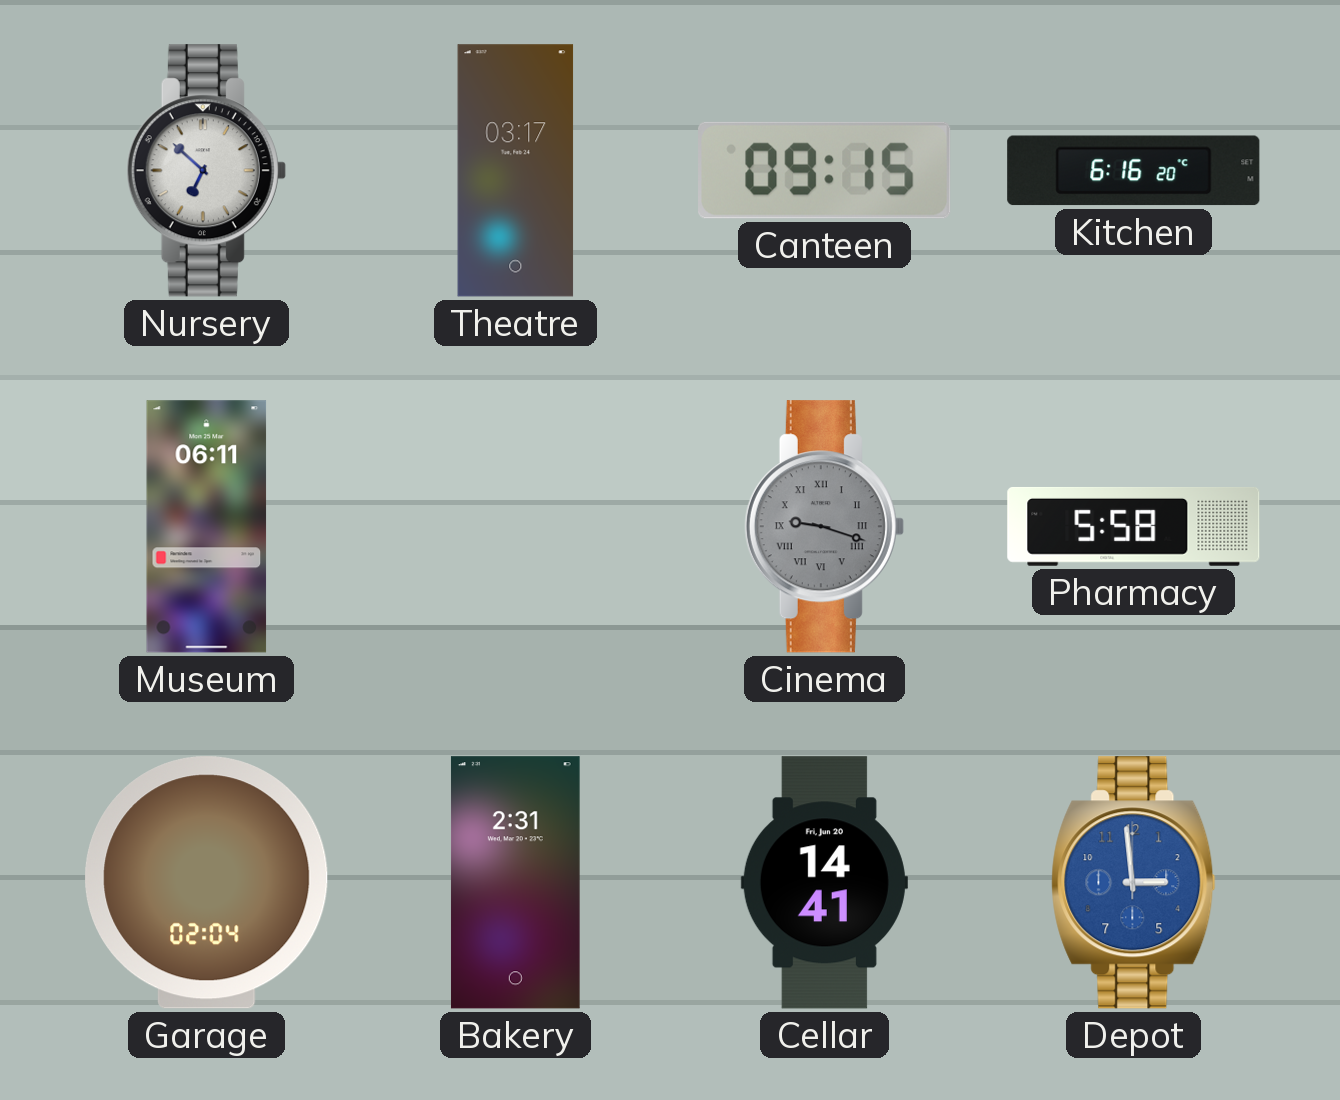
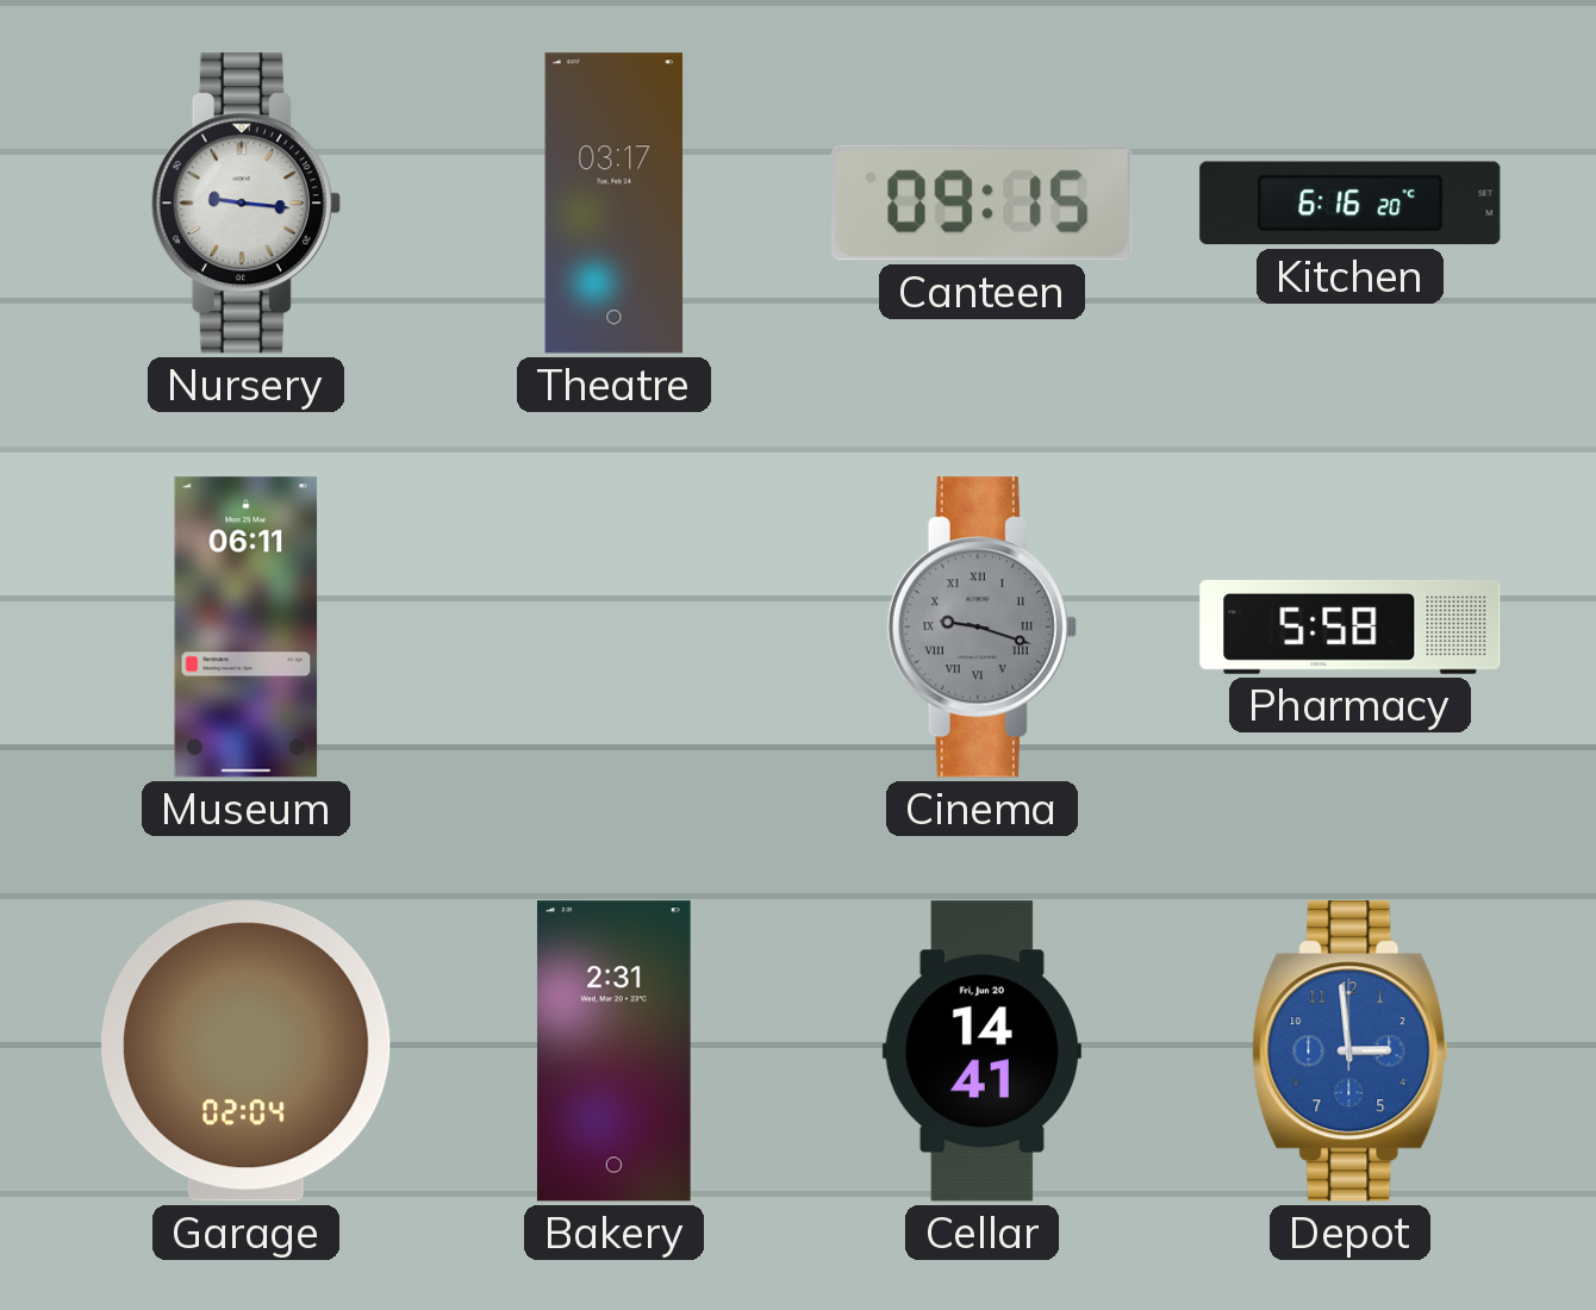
Nursery: 6:52 -> 9:16
